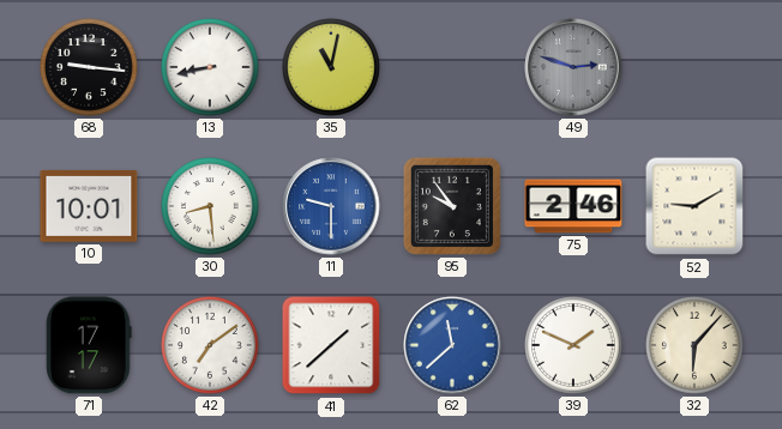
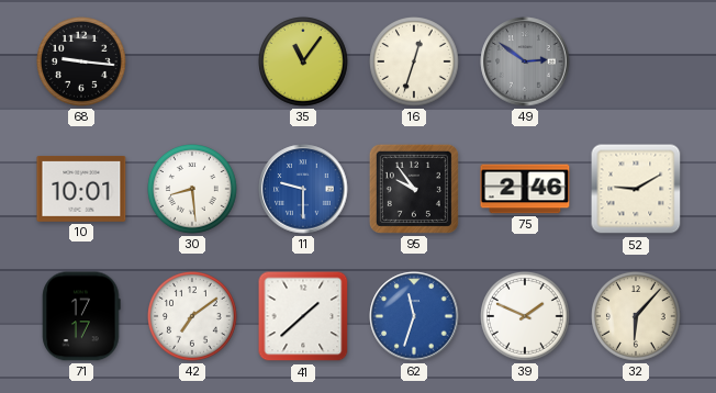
13: 8:43 -> none
35: 11:02 -> 11:06
16: none -> 12:33
49: 2:48 -> 2:51
62: 11:38 -> 11:33
